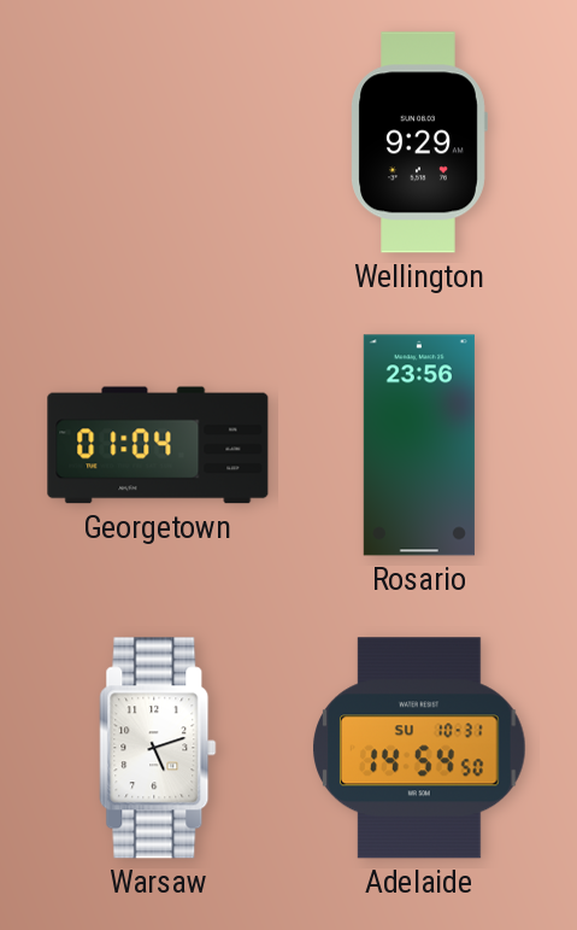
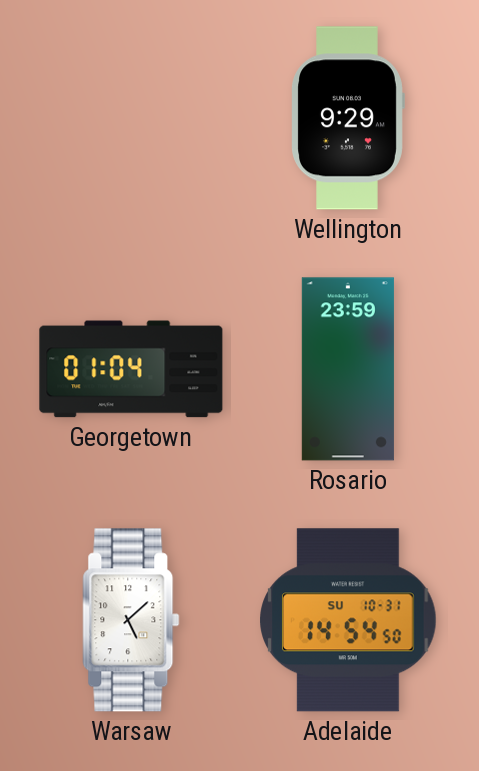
Rosario: 23:56 -> 23:59
Warsaw: 5:12 -> 5:08
